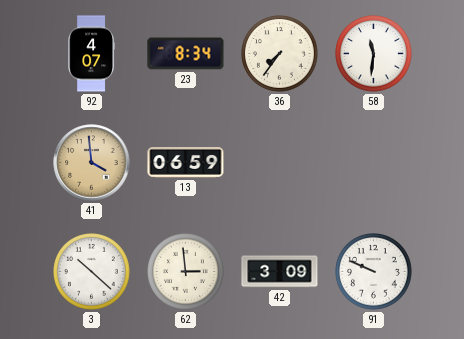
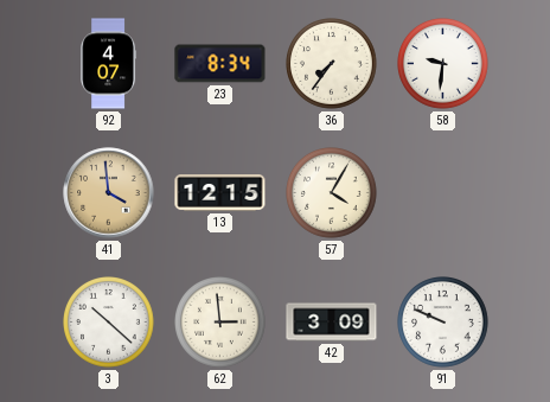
58: 11:31 -> 9:31
13: 06:59 -> 12:15
57: none -> 4:05
